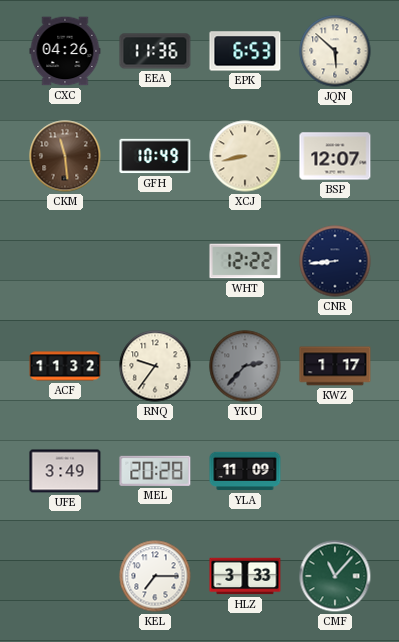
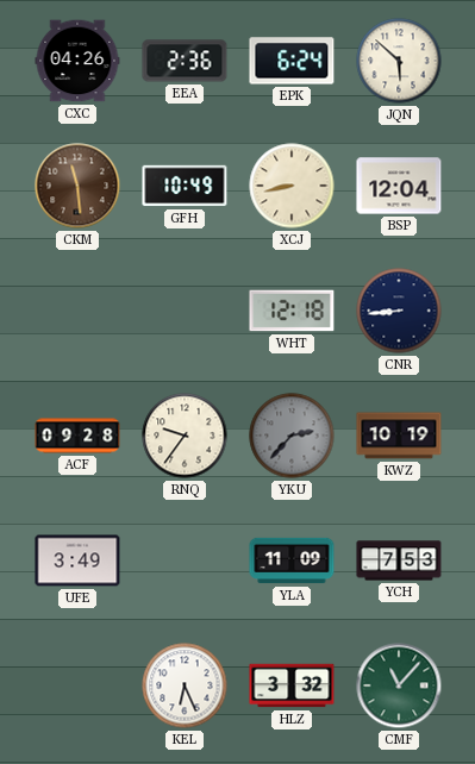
EEA: 11:36 -> 2:36
EPK: 6:53 -> 6:24
BSP: 12:07 -> 12:04
WHT: 12:22 -> 12:18
ACF: 11:32 -> 09:28
KWZ: 1:17 -> 10:19
MEL: 20:28 -> none
YCH: none -> 7:53
KEL: 7:15 -> 6:26
HLZ: 3:33 -> 3:32
